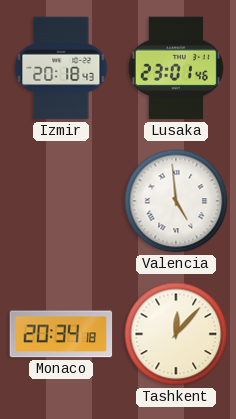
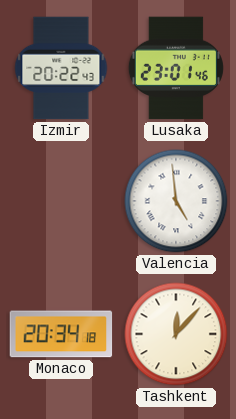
Izmir: 20:18 -> 20:22
